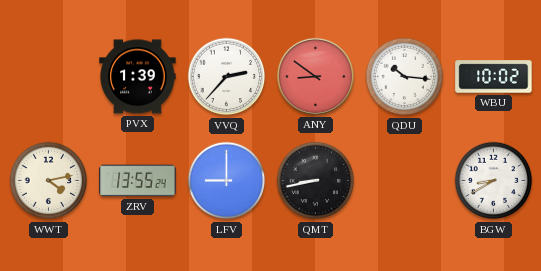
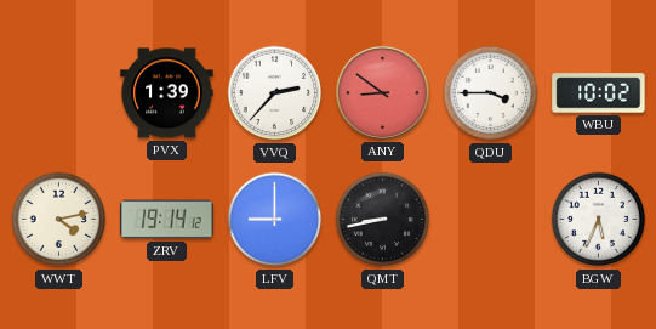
QDU: 10:16 -> 3:45
ZRV: 13:55 -> 19:14
BGW: 8:40 -> 5:34
